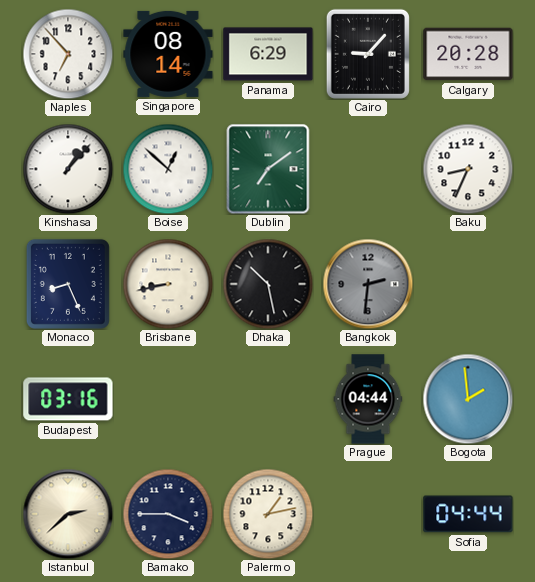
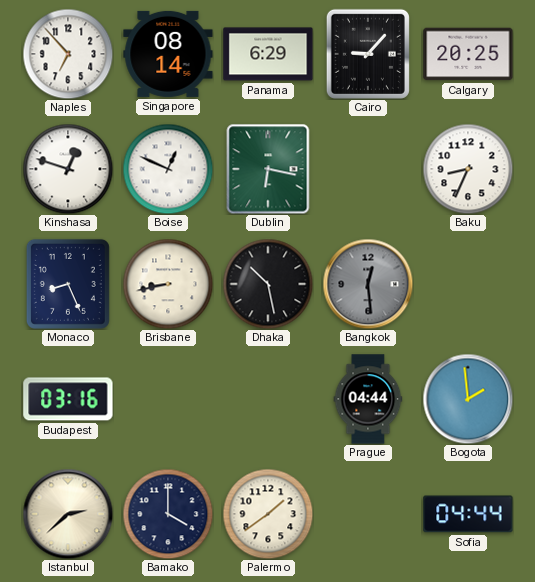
Calgary: 20:28 -> 20:25
Kinshasa: 1:07 -> 12:48
Boise: 12:52 -> 12:49
Dublin: 7:09 -> 6:17
Bangkok: 2:31 -> 12:29
Bamako: 3:45 -> 4:00
Palermo: 1:13 -> 1:39
